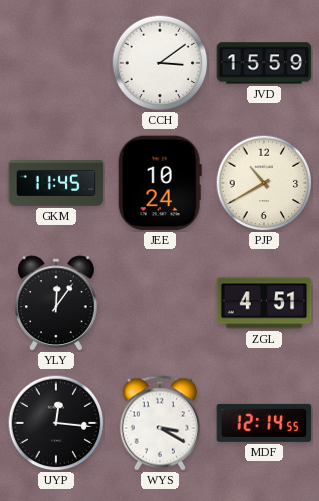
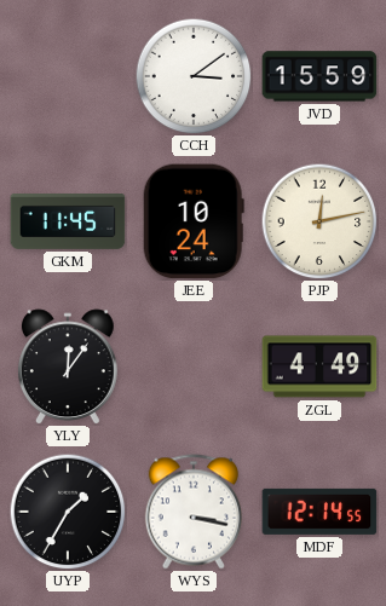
PJP: 10:40 -> 12:13
ZGL: 4:51 -> 4:49
UYP: 12:16 -> 1:35
WYS: 3:20 -> 3:17
